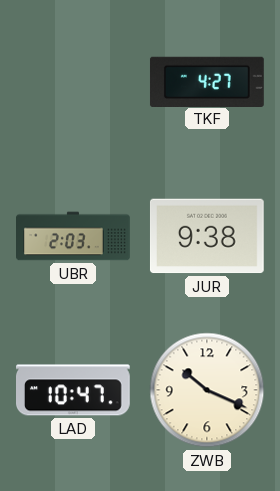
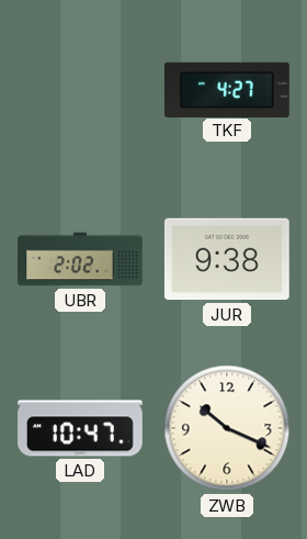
UBR: 2:03 -> 2:02
